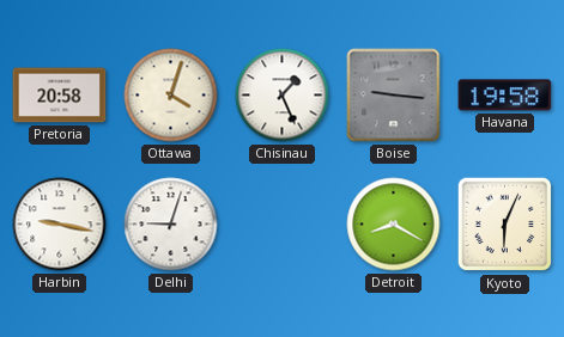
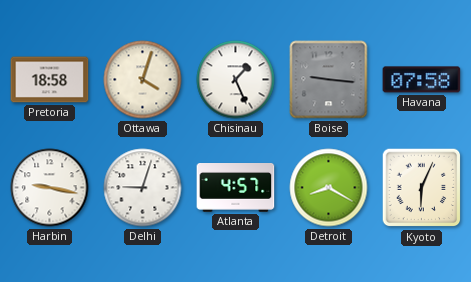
Pretoria: 20:58 -> 18:58
Havana: 19:58 -> 07:58
Atlanta: none -> 4:57
